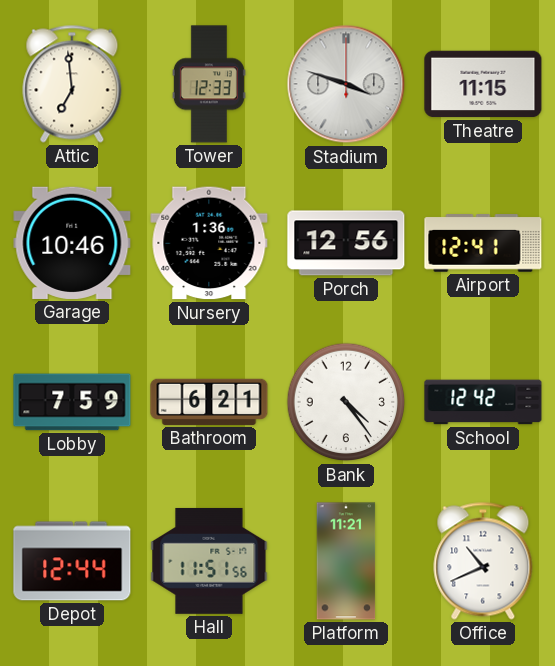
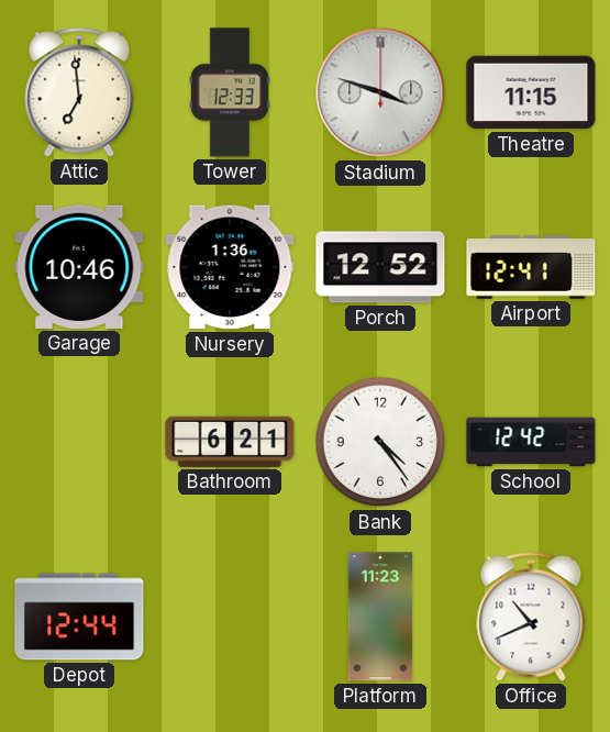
Porch: 12:56 -> 12:52
Lobby: 7:59 -> none
Hall: 11:51 -> none
Platform: 11:21 -> 11:23
